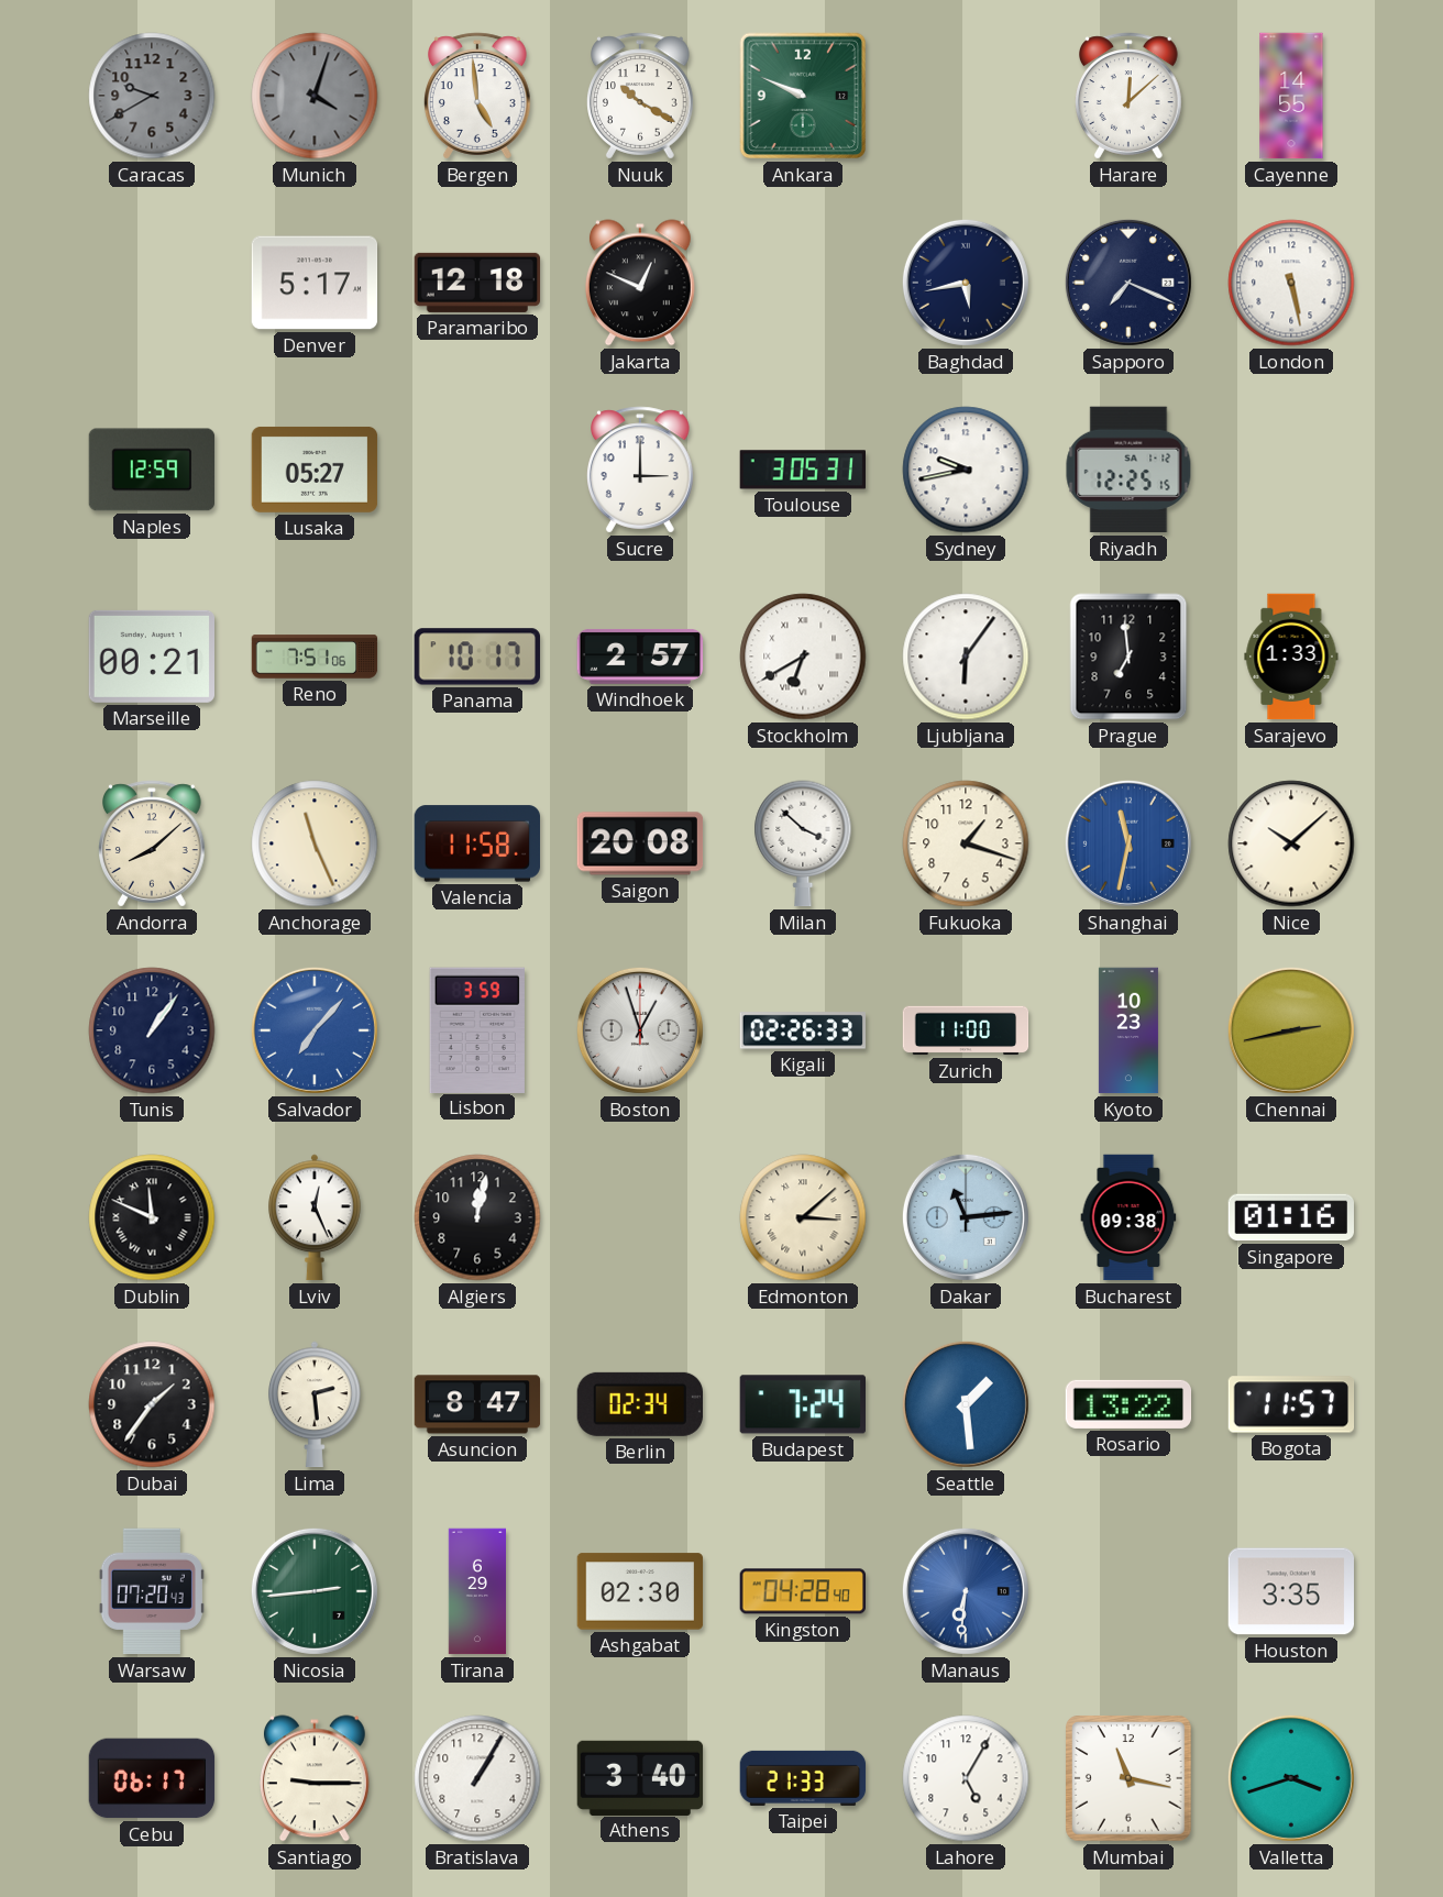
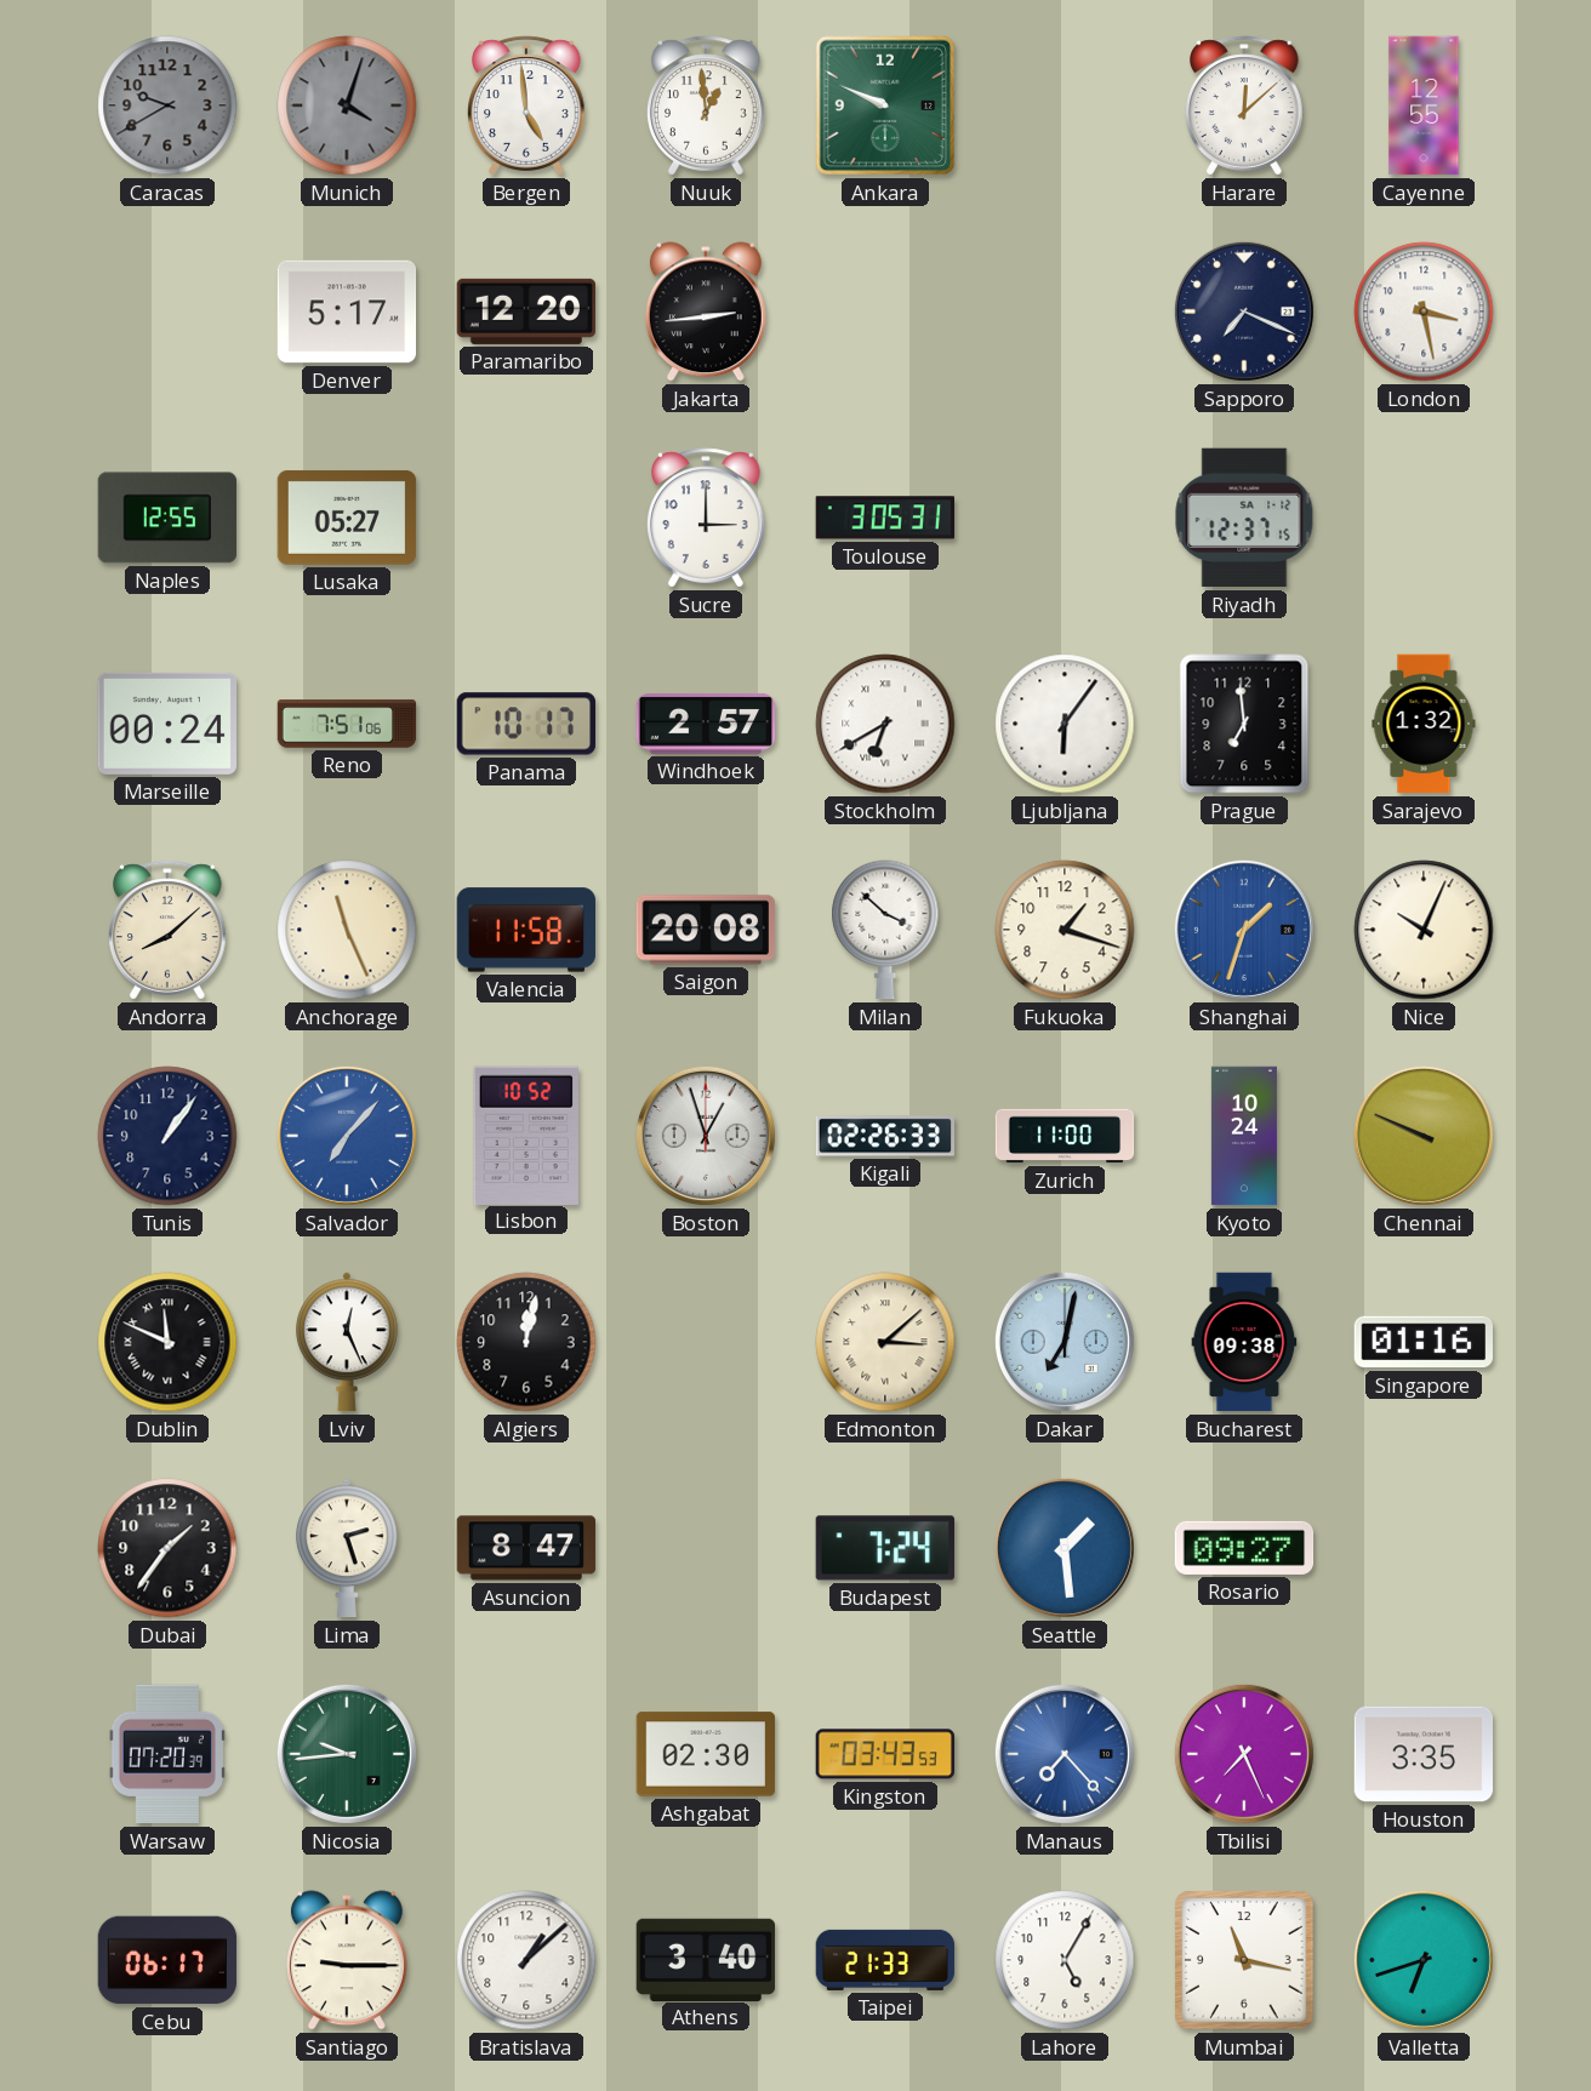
Nuuk: 10:20 -> 12:59
Cayenne: 14:55 -> 12:55
Paramaribo: 12:18 -> 12:20
Jakarta: 12:49 -> 2:44
Baghdad: 5:43 -> none
London: 5:28 -> 3:28
Naples: 12:59 -> 12:55
Sydney: 9:43 -> none
Riyadh: 12:25 -> 12:37
Marseille: 00:21 -> 00:24
Sarajevo: 1:33 -> 1:32
Shanghai: 11:32 -> 1:33
Nice: 10:08 -> 10:04
Lisbon: 3:59 -> 10:52
Kyoto: 10:23 -> 10:24
Chennai: 2:43 -> 9:49
Dakar: 11:14 -> 7:02
Lima: 2:29 -> 2:27
Berlin: 02:34 -> none
Rosario: 13:22 -> 09:27
Bogota: 11:57 -> none
Warsaw: 07:20:43 -> 07:20:39
Nicosia: 2:44 -> 9:44
Tirana: 6:29 -> none
Kingston: 04:28 -> 03:43
Manaus: 6:31 -> 7:23
Tbilisi: none -> 7:26
Bratislava: 1:05 -> 1:08
Valletta: 3:42 -> 6:42
